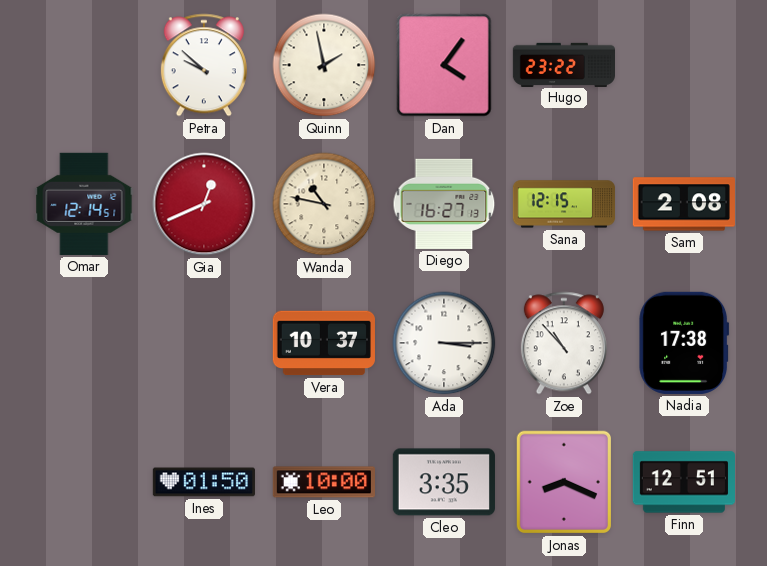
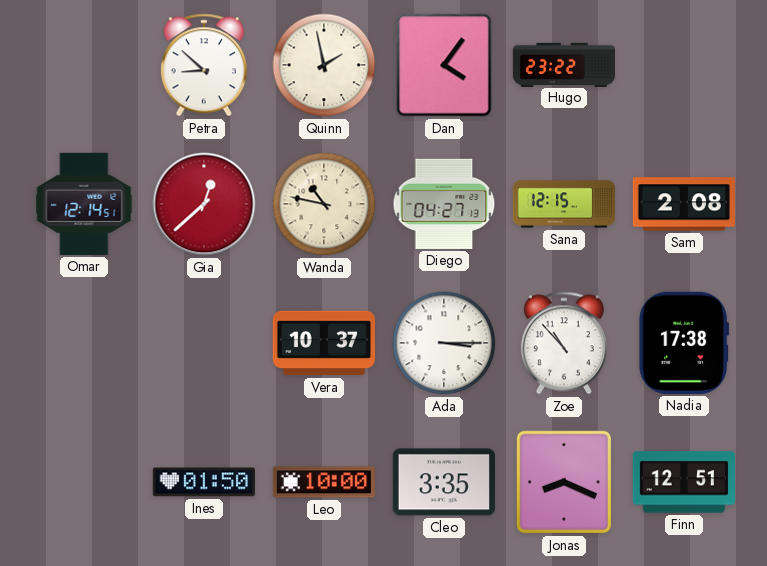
Petra: 9:52 -> 8:52
Gia: 12:41 -> 12:38
Diego: 16:27 -> 04:27
